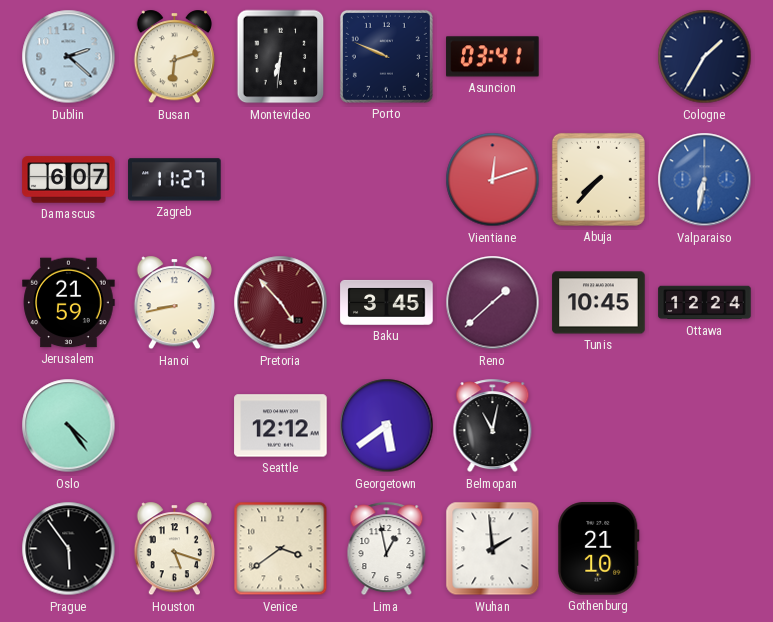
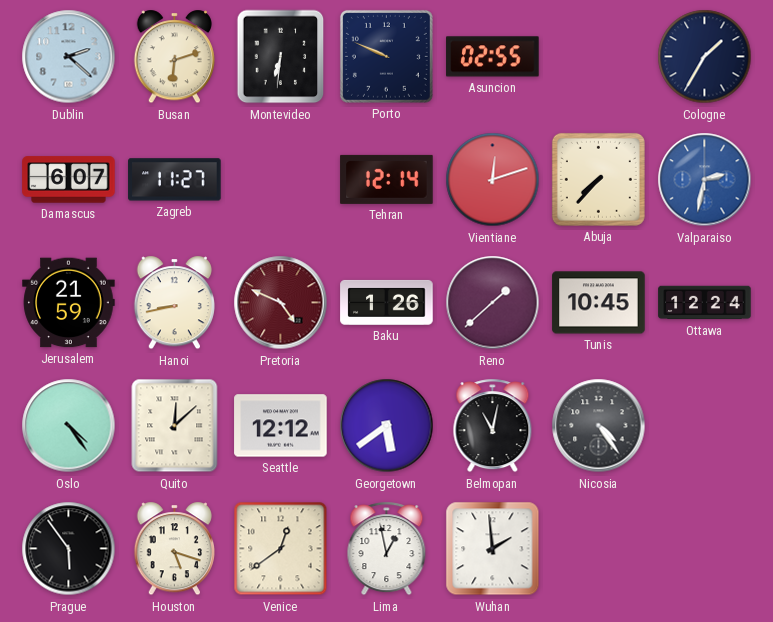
Asuncion: 03:41 -> 02:55
Tehran: none -> 12:14
Valparaiso: 6:32 -> 2:32
Pretoria: 4:53 -> 4:49
Baku: 3:45 -> 1:26
Quito: none -> 12:08
Nicosia: none -> 4:24
Venice: 3:39 -> 12:39
Gothenburg: 21:10 -> none
